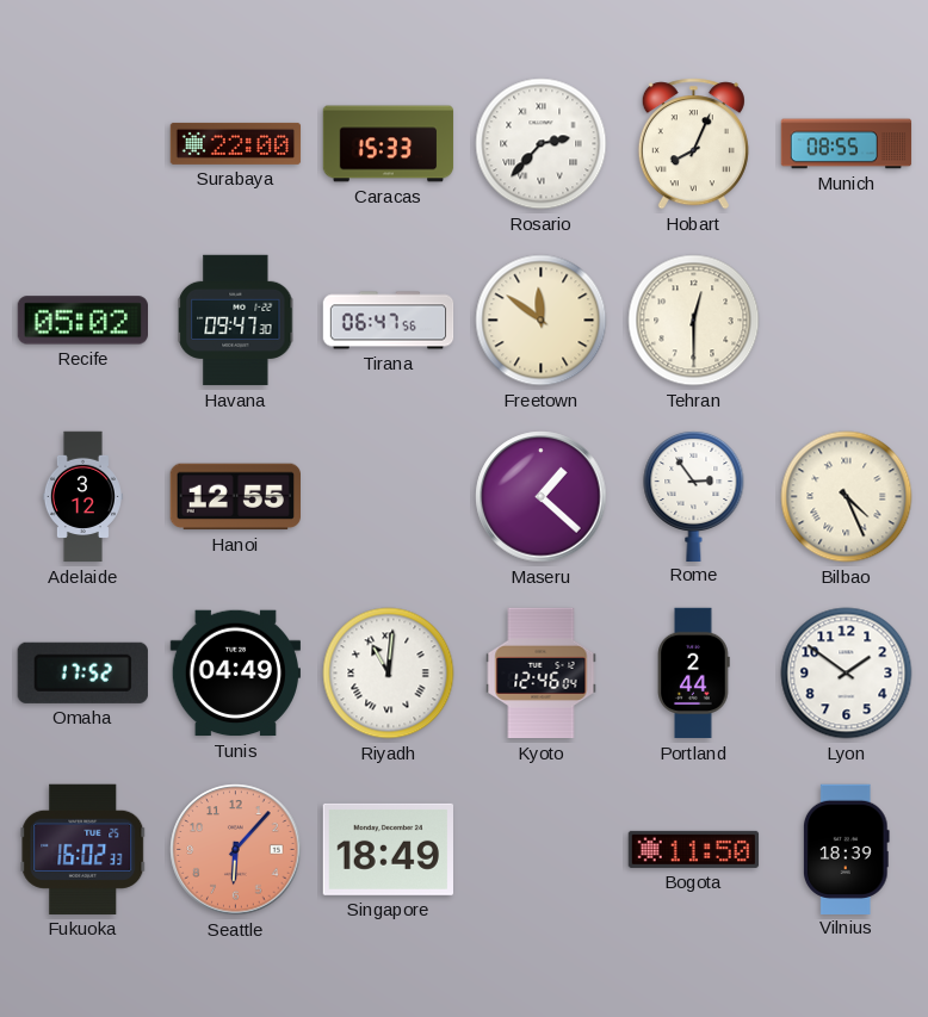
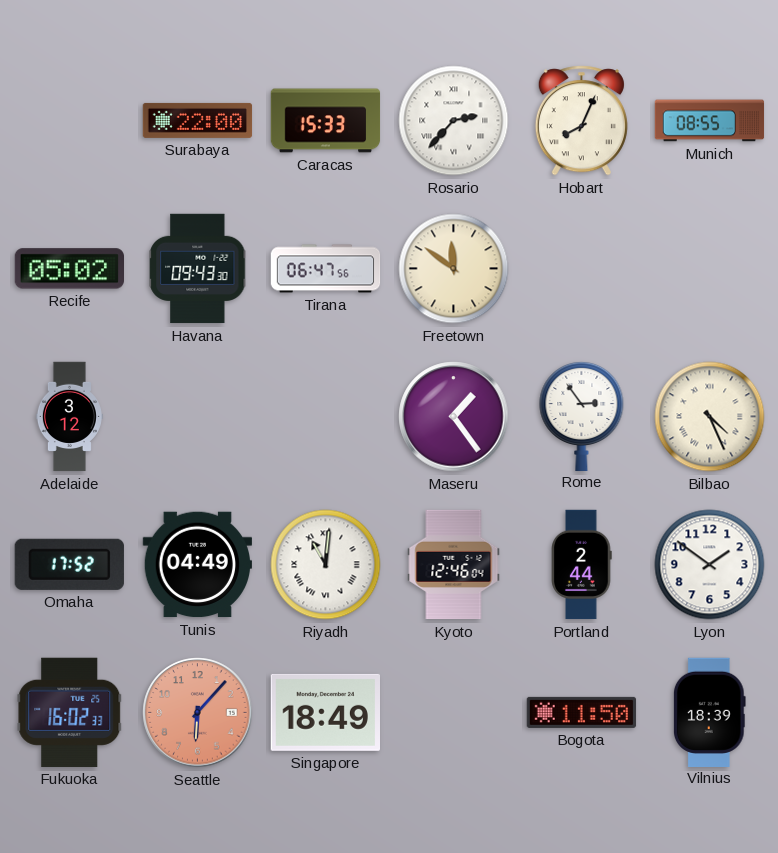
Havana: 09:47 -> 09:43
Tehran: 12:30 -> none
Hanoi: 12:55 -> none
Maseru: 1:22 -> 1:24
